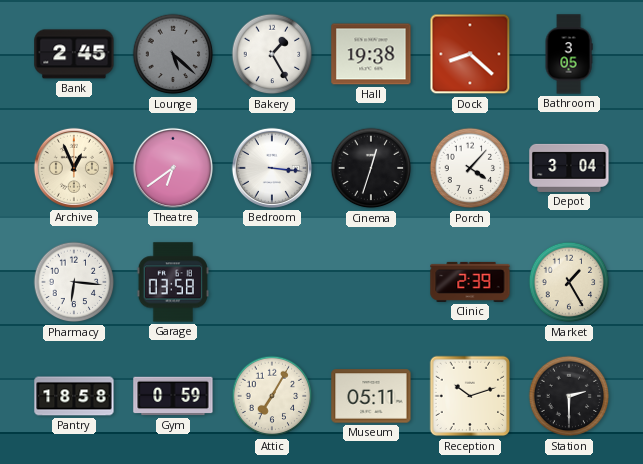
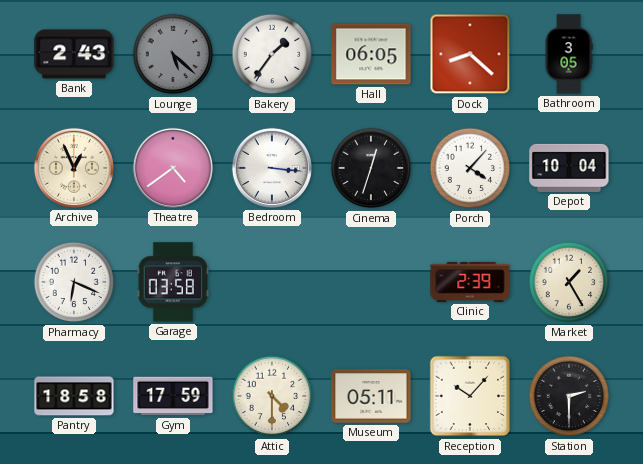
Bank: 2:45 -> 2:43
Bakery: 1:25 -> 1:36
Hall: 19:38 -> 06:05
Theatre: 6:39 -> 4:39
Depot: 3:04 -> 10:04
Pharmacy: 6:16 -> 6:19
Gym: 0:59 -> 17:59
Attic: 7:05 -> 4:30
Reception: 10:12 -> 10:07
